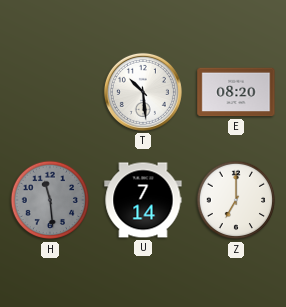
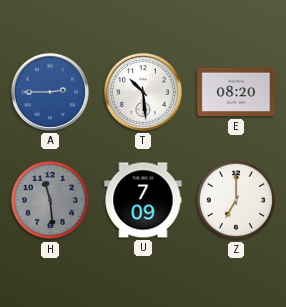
A: none -> 2:45
U: 7:14 -> 7:09
